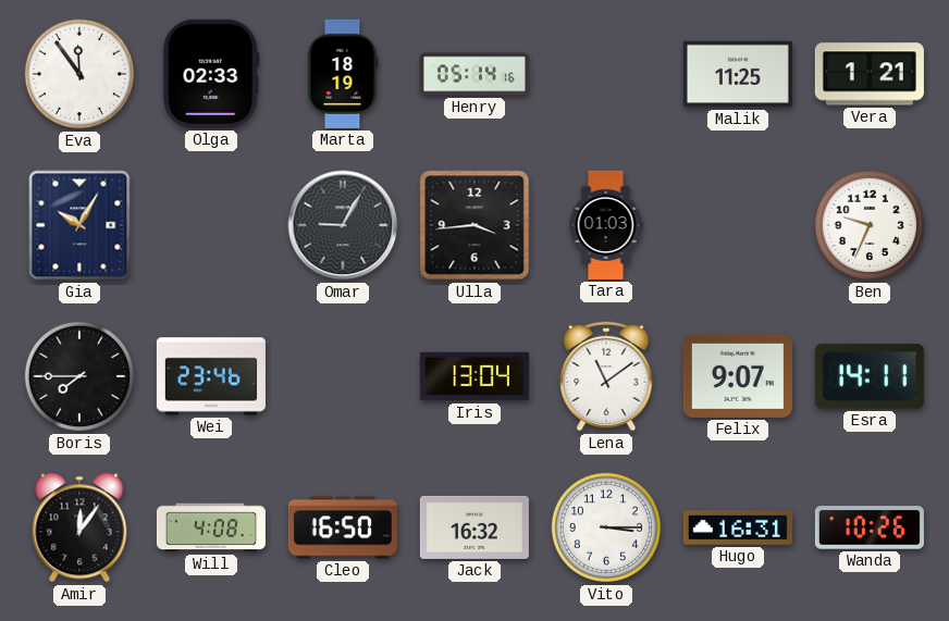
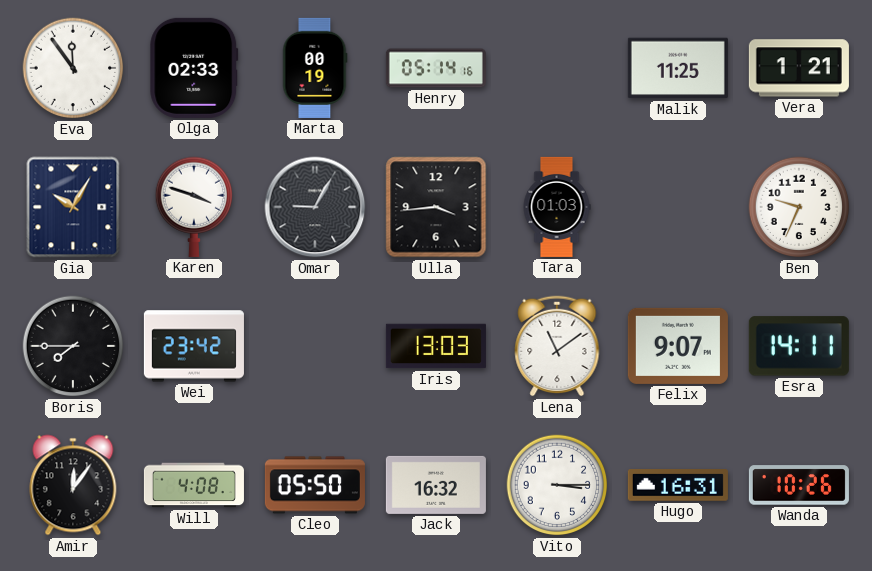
Marta: 18:19 -> 00:19
Karen: none -> 3:48
Wei: 23:46 -> 23:42
Iris: 13:04 -> 13:03
Cleo: 16:50 -> 05:50
